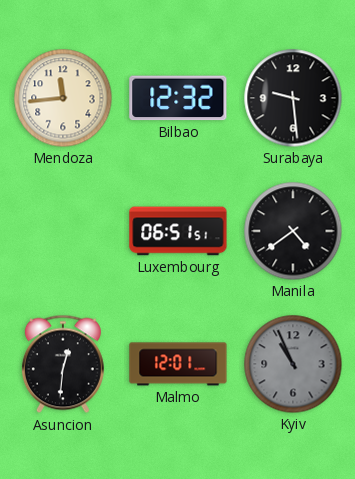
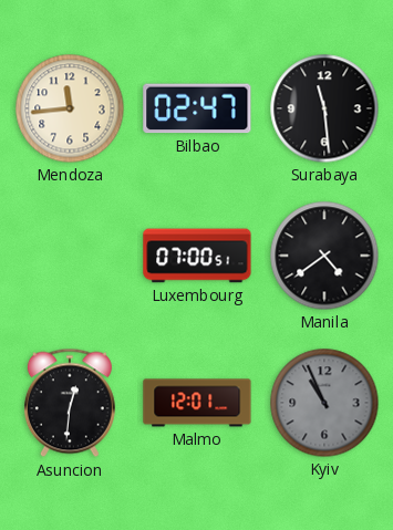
Bilbao: 12:32 -> 02:47
Surabaya: 9:29 -> 11:29
Luxembourg: 06:51 -> 07:00
